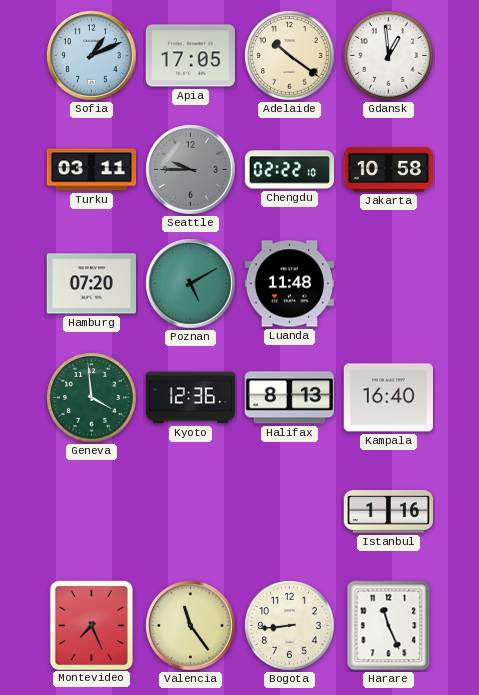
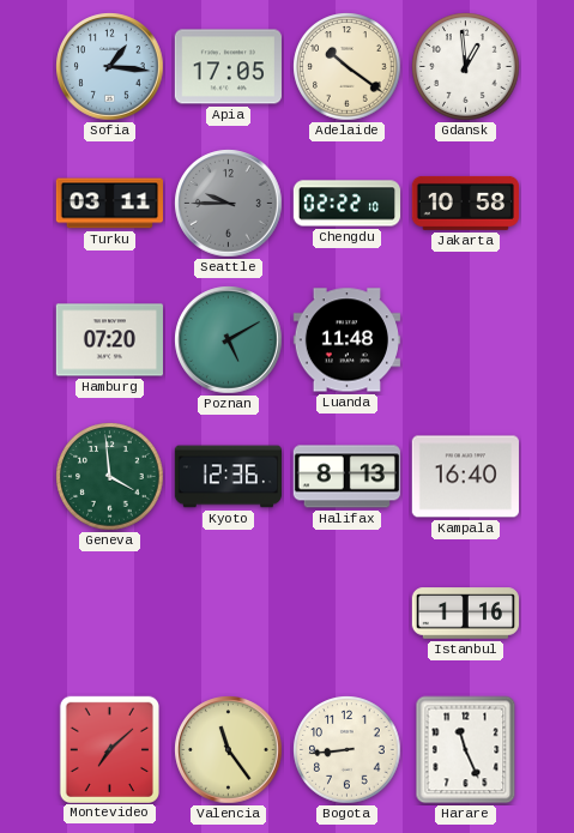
Sofia: 1:11 -> 1:16
Montevideo: 7:26 -> 7:08
